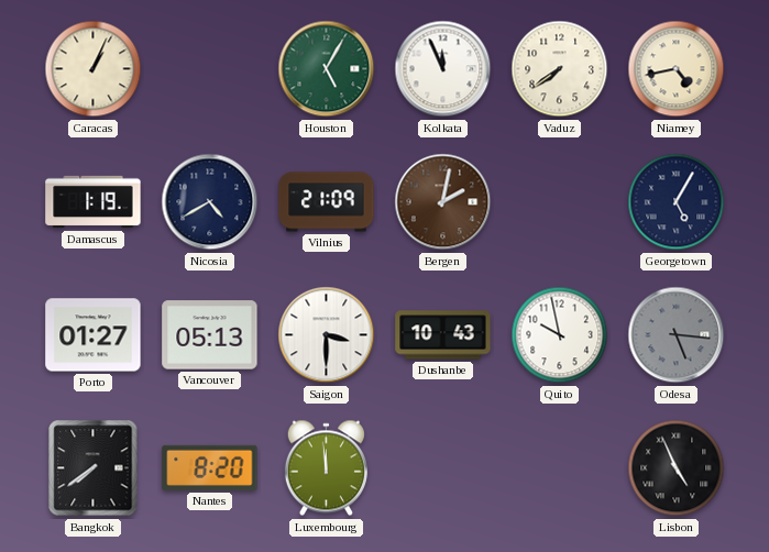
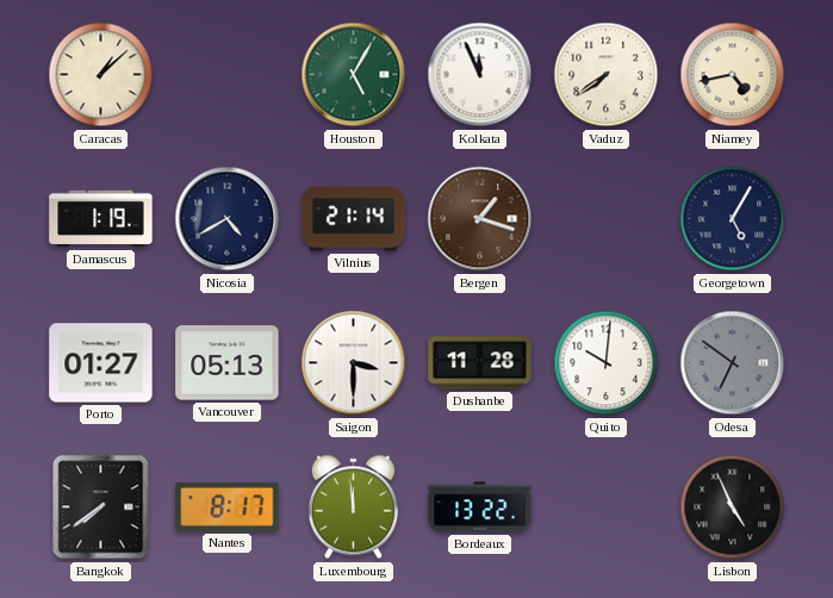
Caracas: 1:04 -> 1:08
Vilnius: 21:09 -> 21:14
Bergen: 2:02 -> 1:18
Dushanbe: 10:43 -> 11:28
Quito: 9:58 -> 10:01
Odesa: 5:16 -> 6:51
Nantes: 8:20 -> 8:17
Bordeaux: none -> 13:22
